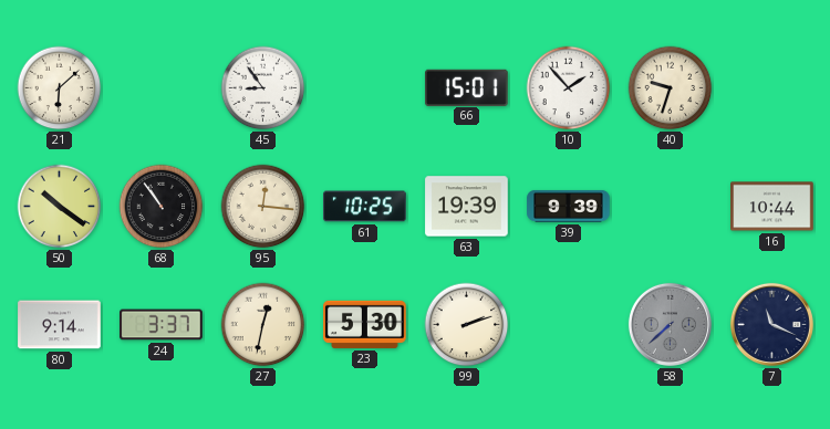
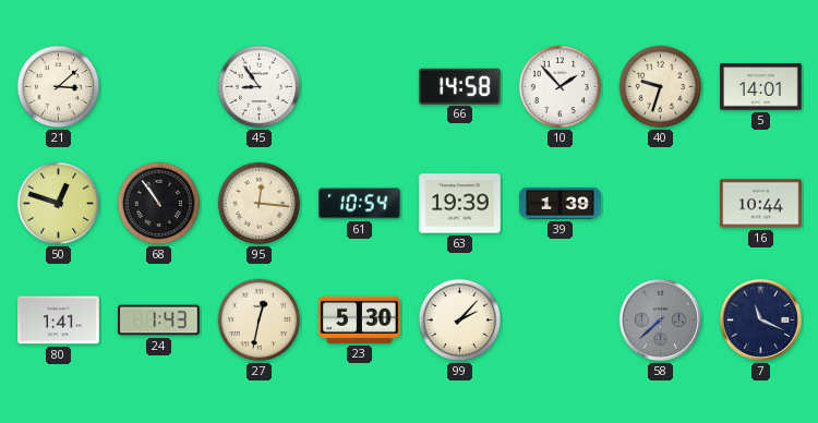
21: 6:08 -> 3:08
66: 15:01 -> 14:58
5: none -> 14:01
50: 10:21 -> 12:48
61: 10:25 -> 10:54
39: 9:39 -> 1:39
80: 9:14 -> 1:41
24: 3:37 -> 1:43
99: 2:12 -> 2:07
